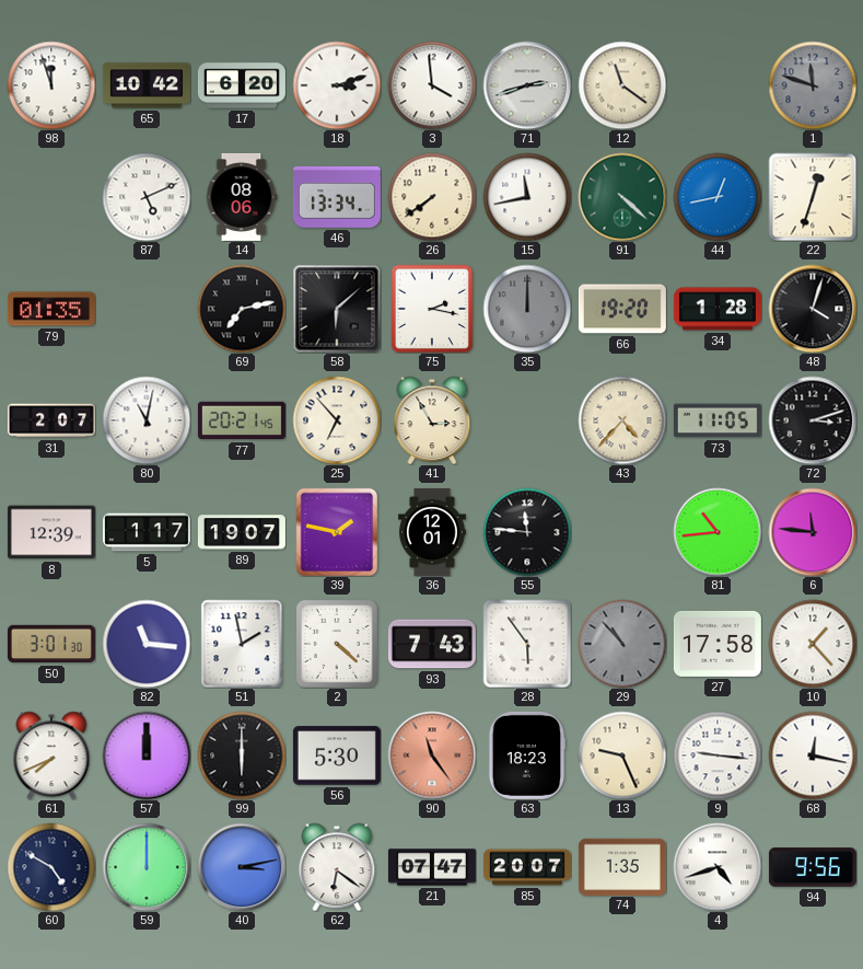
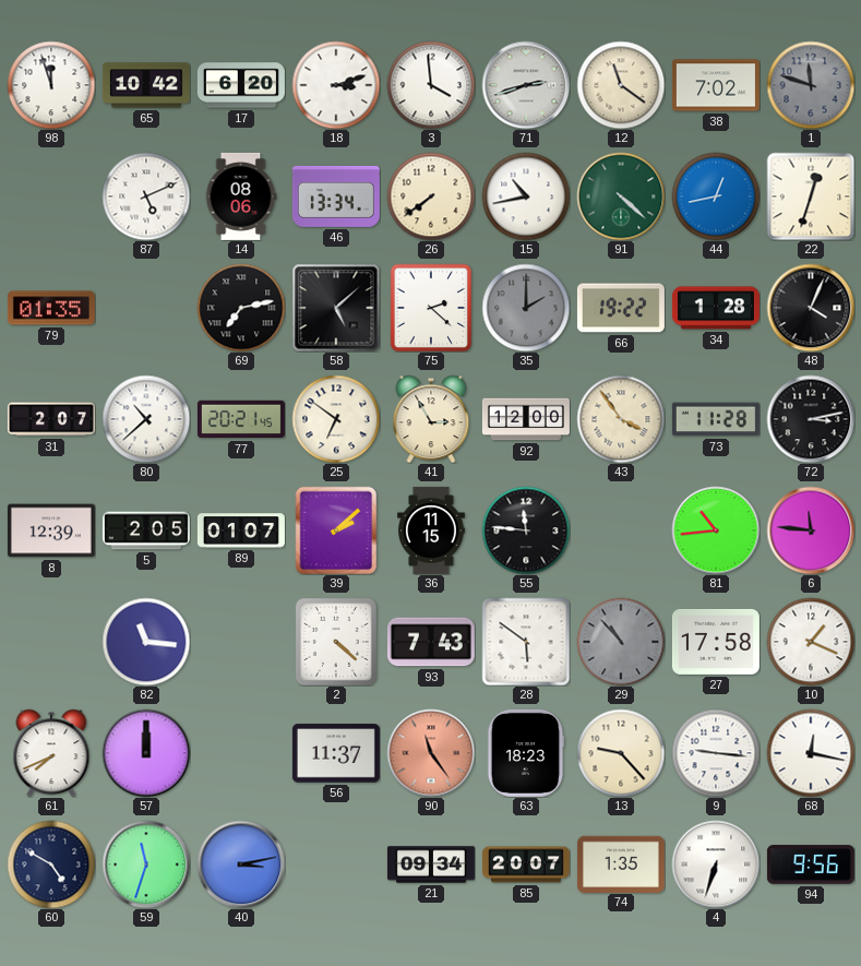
38: none -> 7:02
15: 11:43 -> 10:43
58: 6:08 -> 5:08
75: 2:17 -> 2:22
35: 12:00 -> 2:00
66: 19:20 -> 19:22
48: 4:03 -> 4:04
80: 11:02 -> 10:38
25: 6:53 -> 6:51
92: none -> 12:00
43: 4:37 -> 3:54
73: 11:05 -> 11:28
72: 3:12 -> 3:13
5: 1:17 -> 2:05
89: 19:07 -> 01:07
39: 1:47 -> 2:08
36: 12:01 -> 11:15
50: 3:01 -> none
51: 1:58 -> none
28: 5:54 -> 5:51
10: 1:23 -> 1:19
99: 6:00 -> none
56: 5:30 -> 11:37
13: 9:26 -> 9:23
59: 12:00 -> 11:33
62: 6:21 -> none
21: 07:47 -> 09:34
4: 4:42 -> 6:33
